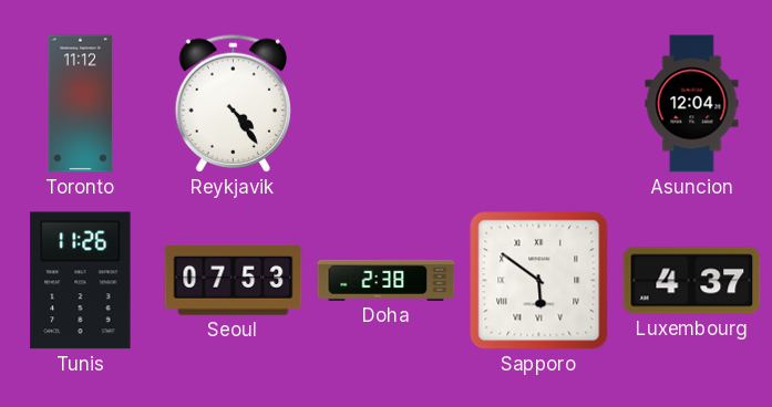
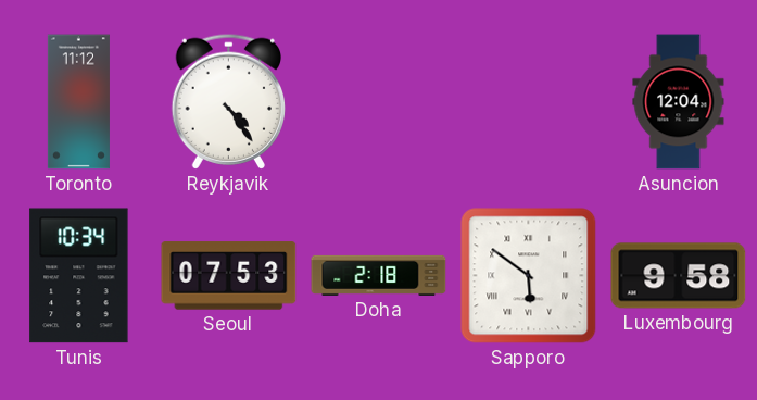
Tunis: 11:26 -> 10:34
Doha: 2:38 -> 2:18
Luxembourg: 4:37 -> 9:58
